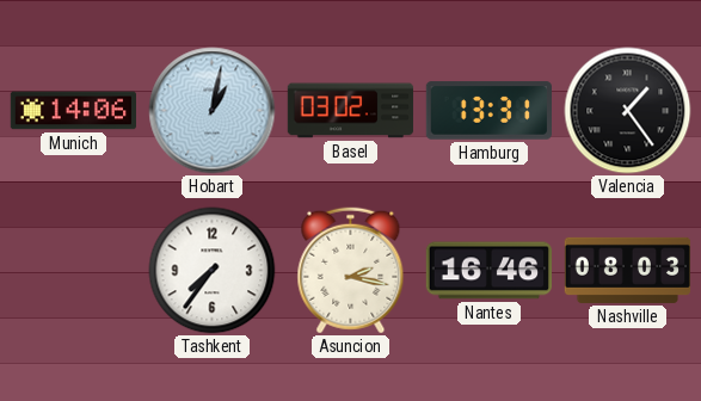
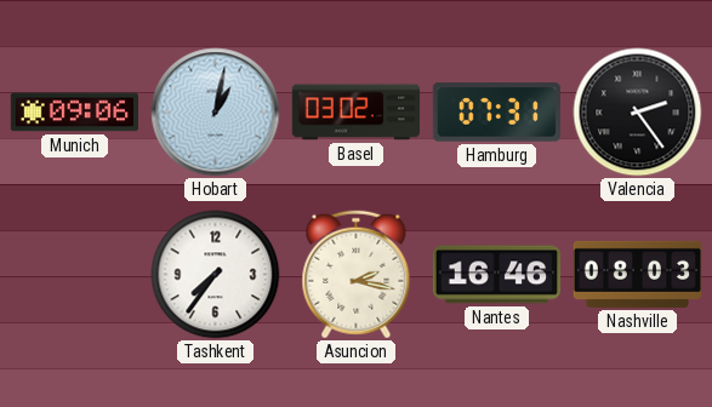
Munich: 14:06 -> 09:06
Hamburg: 13:31 -> 07:31
Valencia: 1:24 -> 2:24
